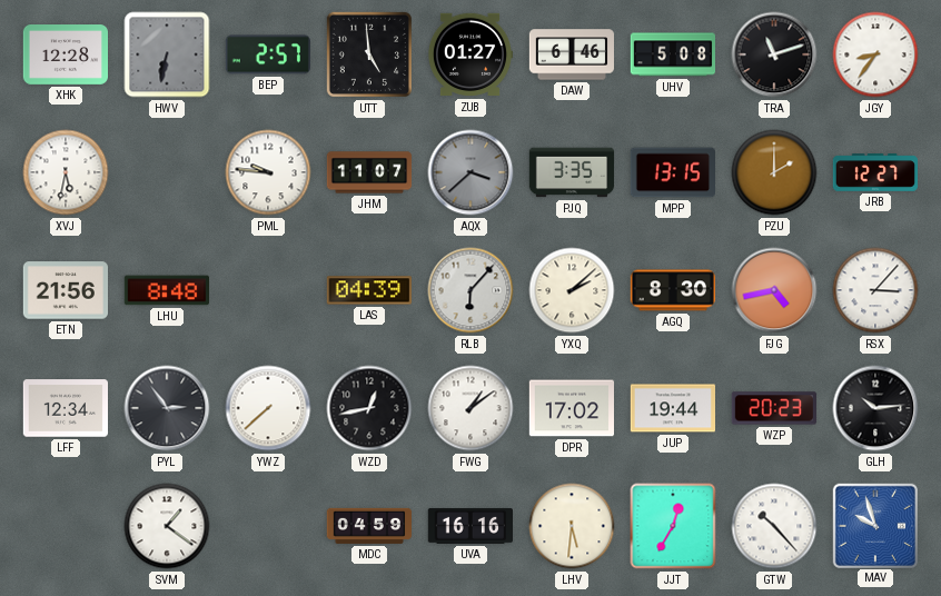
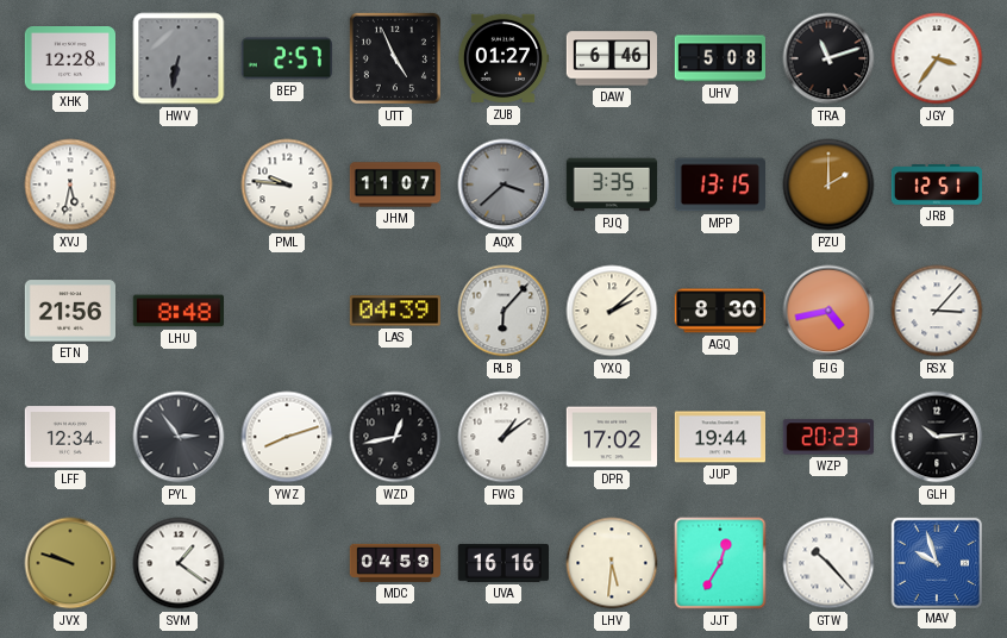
UTT: 4:59 -> 4:56
JGY: 8:36 -> 3:36
JRB: 12:27 -> 12:51
YWZ: 7:38 -> 8:12
JVX: none -> 9:48
